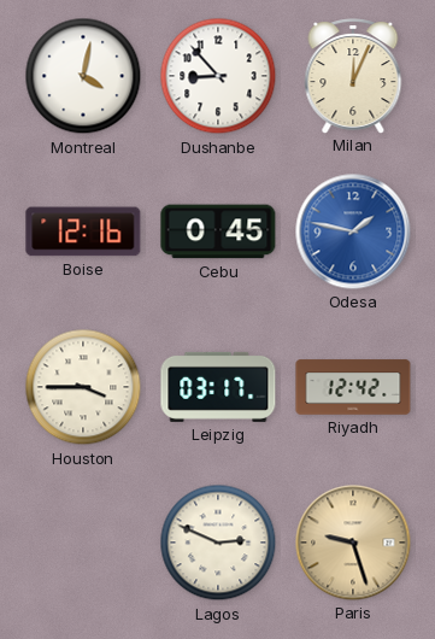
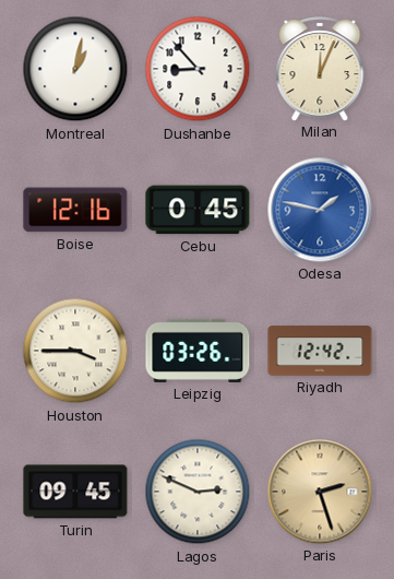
Montreal: 4:02 -> 1:02
Leipzig: 03:17 -> 03:26
Turin: none -> 09:45
Paris: 9:27 -> 2:27
